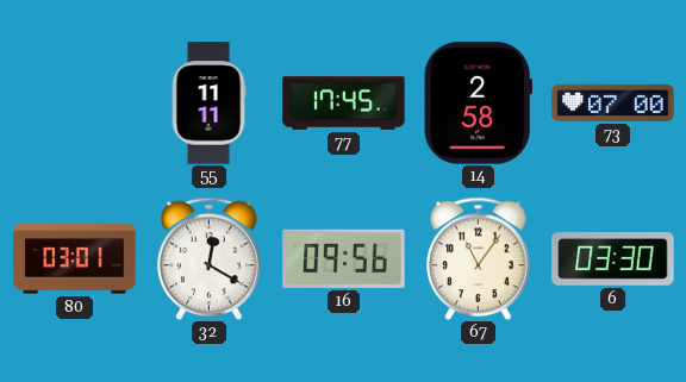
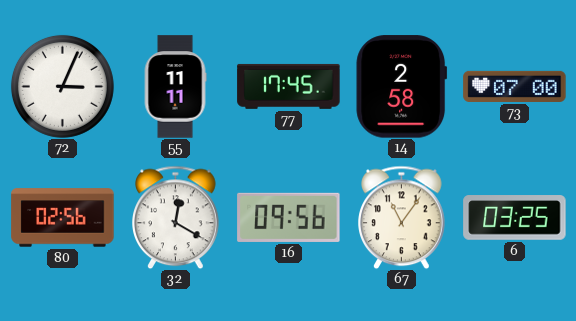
72: none -> 3:04
80: 03:01 -> 02:56
6: 03:30 -> 03:25
